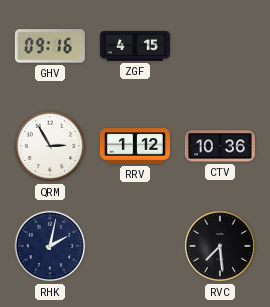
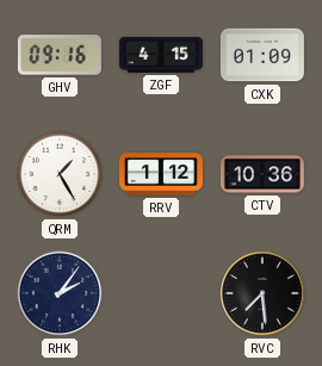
CXK: none -> 01:09
QRM: 2:55 -> 1:25
RHK: 2:02 -> 2:06
